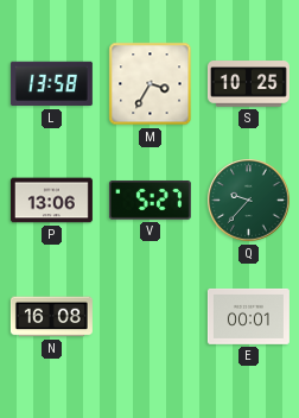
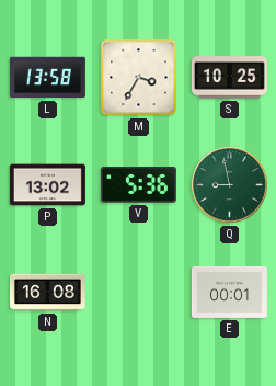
P: 13:06 -> 13:02
V: 5:27 -> 5:36
Q: 9:37 -> 8:58
